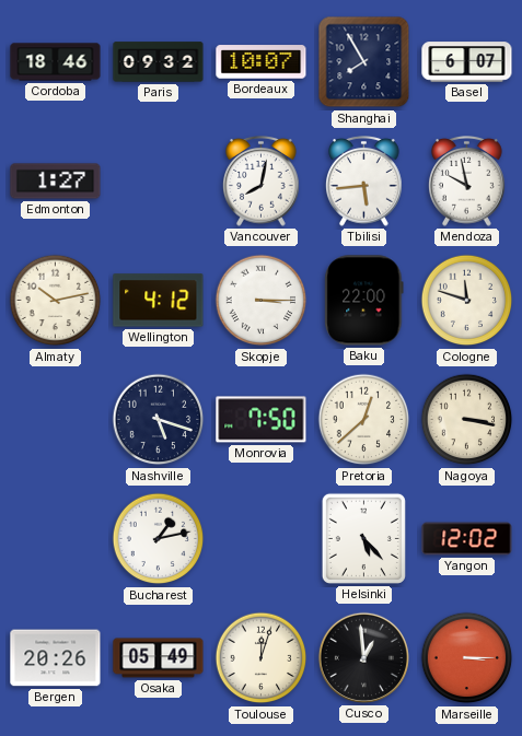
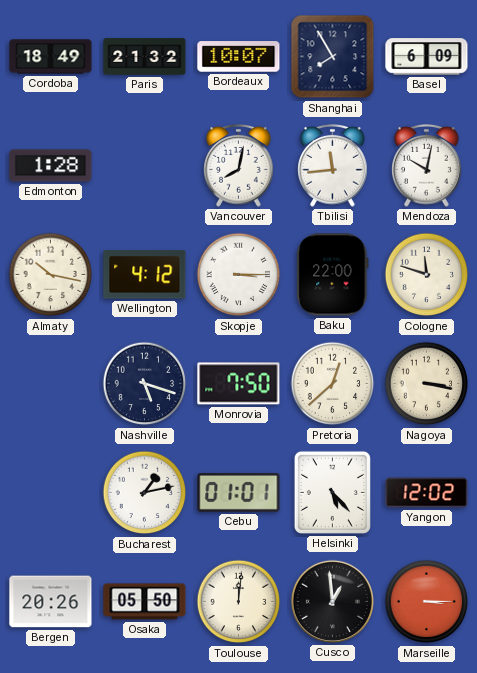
Cordoba: 18:46 -> 18:49
Paris: 09:32 -> 21:32
Basel: 6:07 -> 6:09
Edmonton: 1:27 -> 1:28
Tbilisi: 5:44 -> 11:44
Mendoza: 9:58 -> 10:02
Almaty: 10:13 -> 10:17
Cebu: none -> 01:01
Osaka: 05:49 -> 05:50
Toulouse: 12:03 -> 12:01
